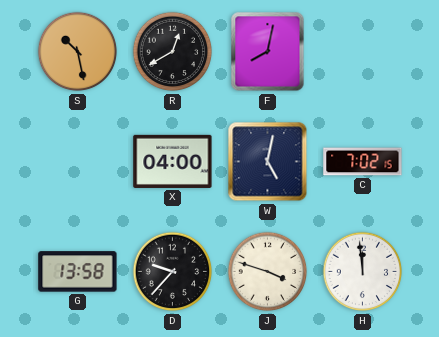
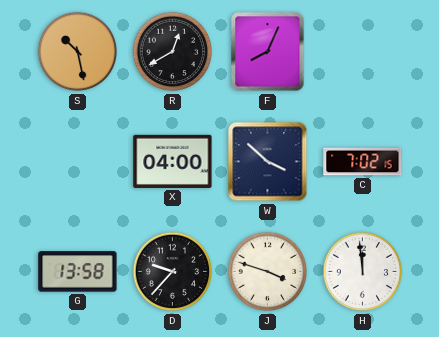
F: 8:02 -> 8:04
W: 5:02 -> 3:52
